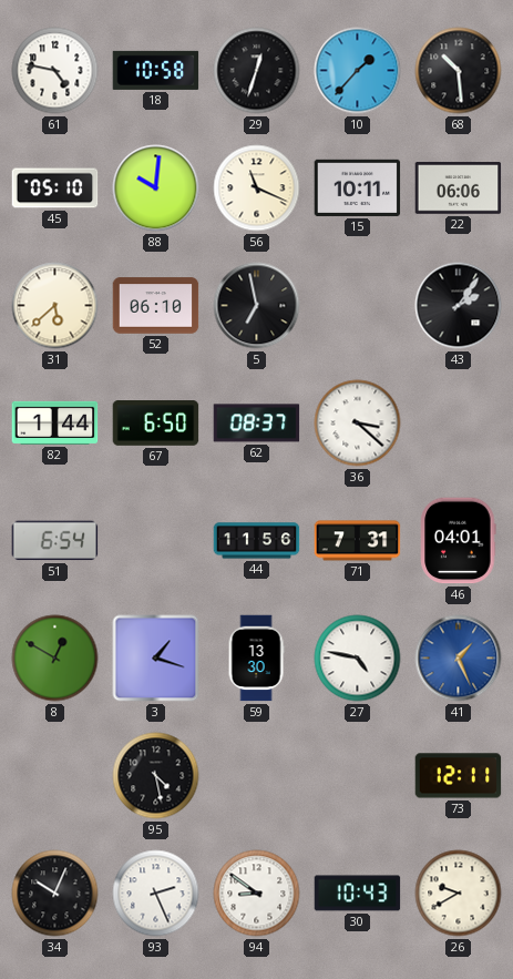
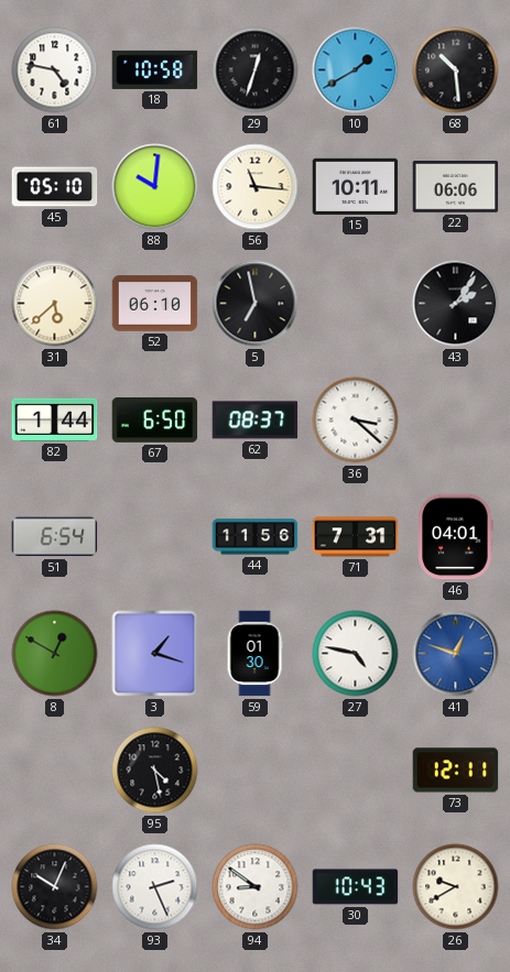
10: 1:37 -> 1:40
56: 11:19 -> 11:16
59: 13:30 -> 01:30
41: 1:26 -> 12:48
